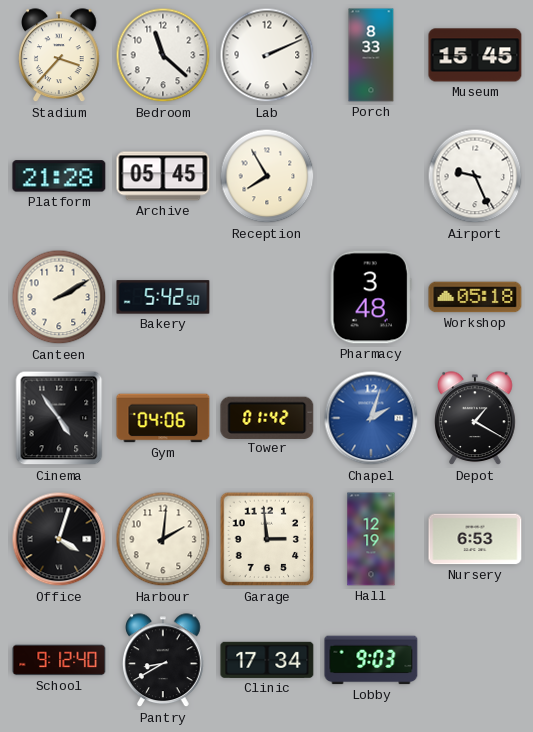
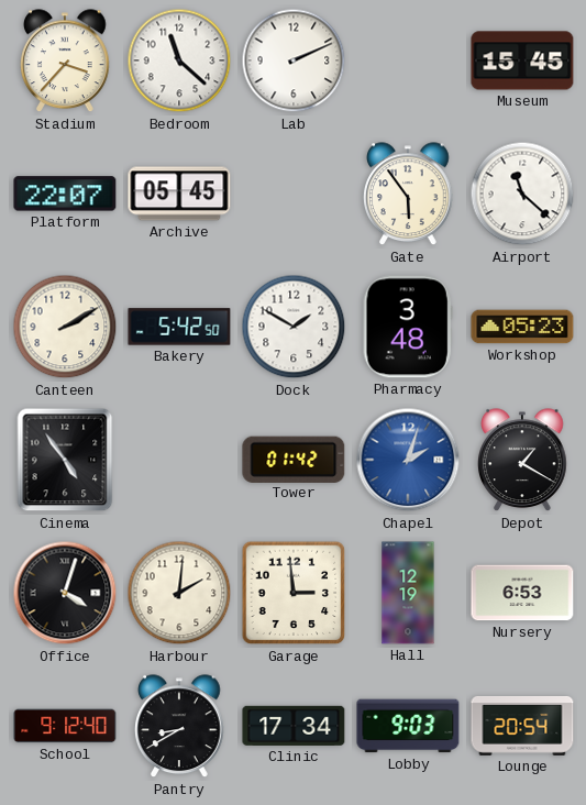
Porch: 8:33 -> none
Platform: 21:28 -> 22:07
Reception: 7:55 -> none
Gate: none -> 5:54
Airport: 9:26 -> 11:22
Dock: none -> 1:50
Workshop: 05:18 -> 05:23
Gym: 04:06 -> none
Lounge: none -> 20:54
